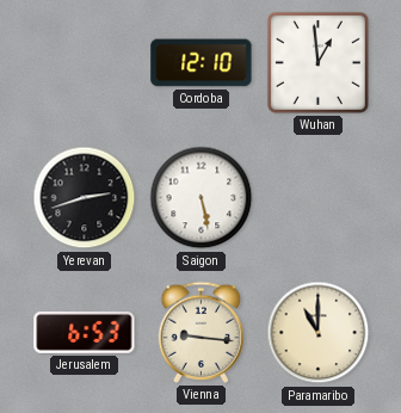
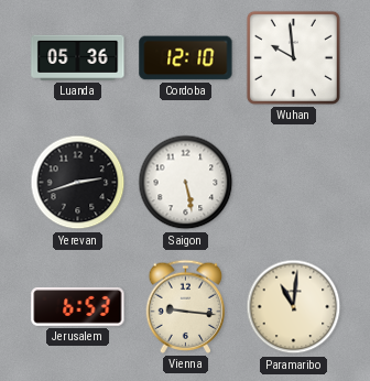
Luanda: none -> 05:36
Wuhan: 12:59 -> 9:59
Paramaribo: 11:00 -> 11:01
